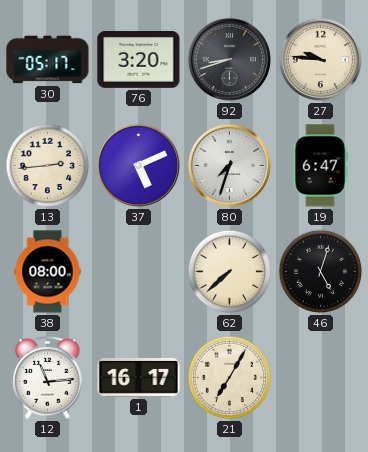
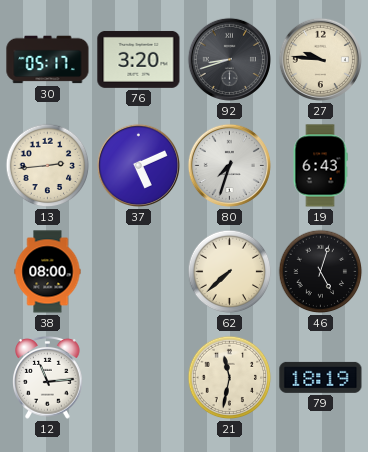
19: 6:47 -> 6:43
1: 16:17 -> none
21: 7:05 -> 11:32
79: none -> 18:19
